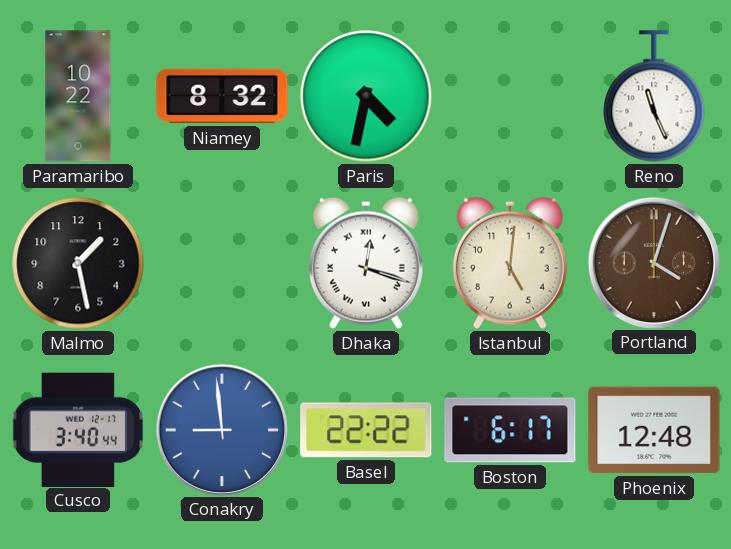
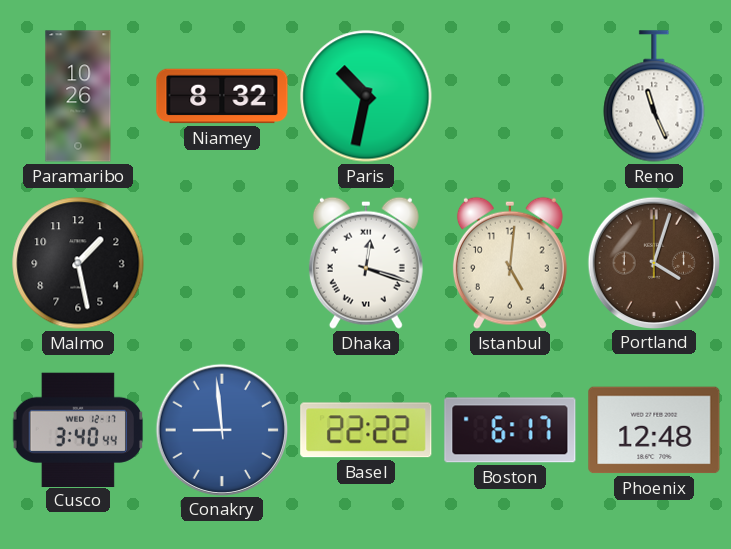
Paramaribo: 10:22 -> 10:26
Paris: 4:32 -> 10:32
